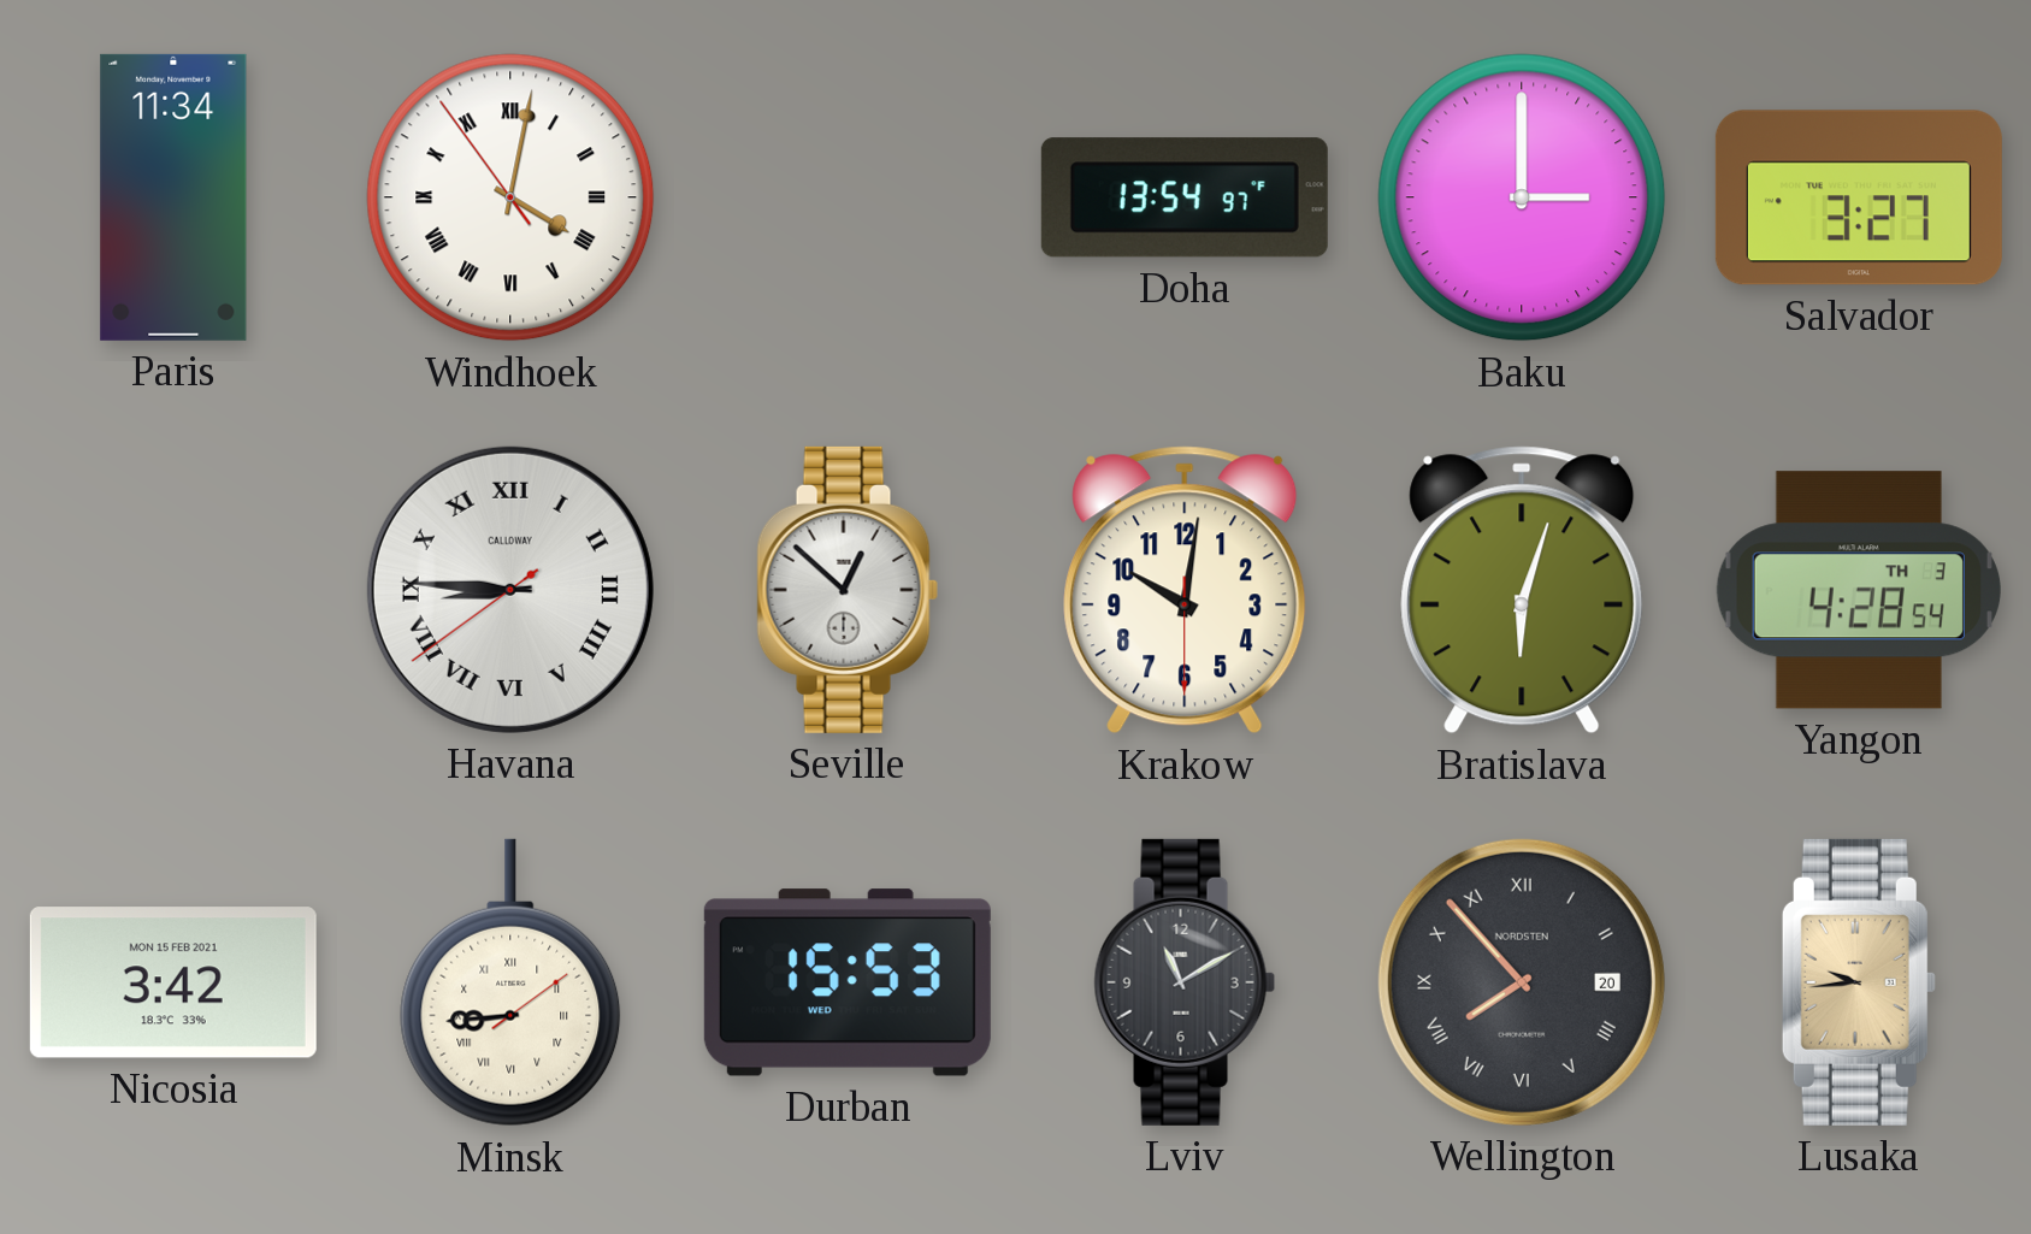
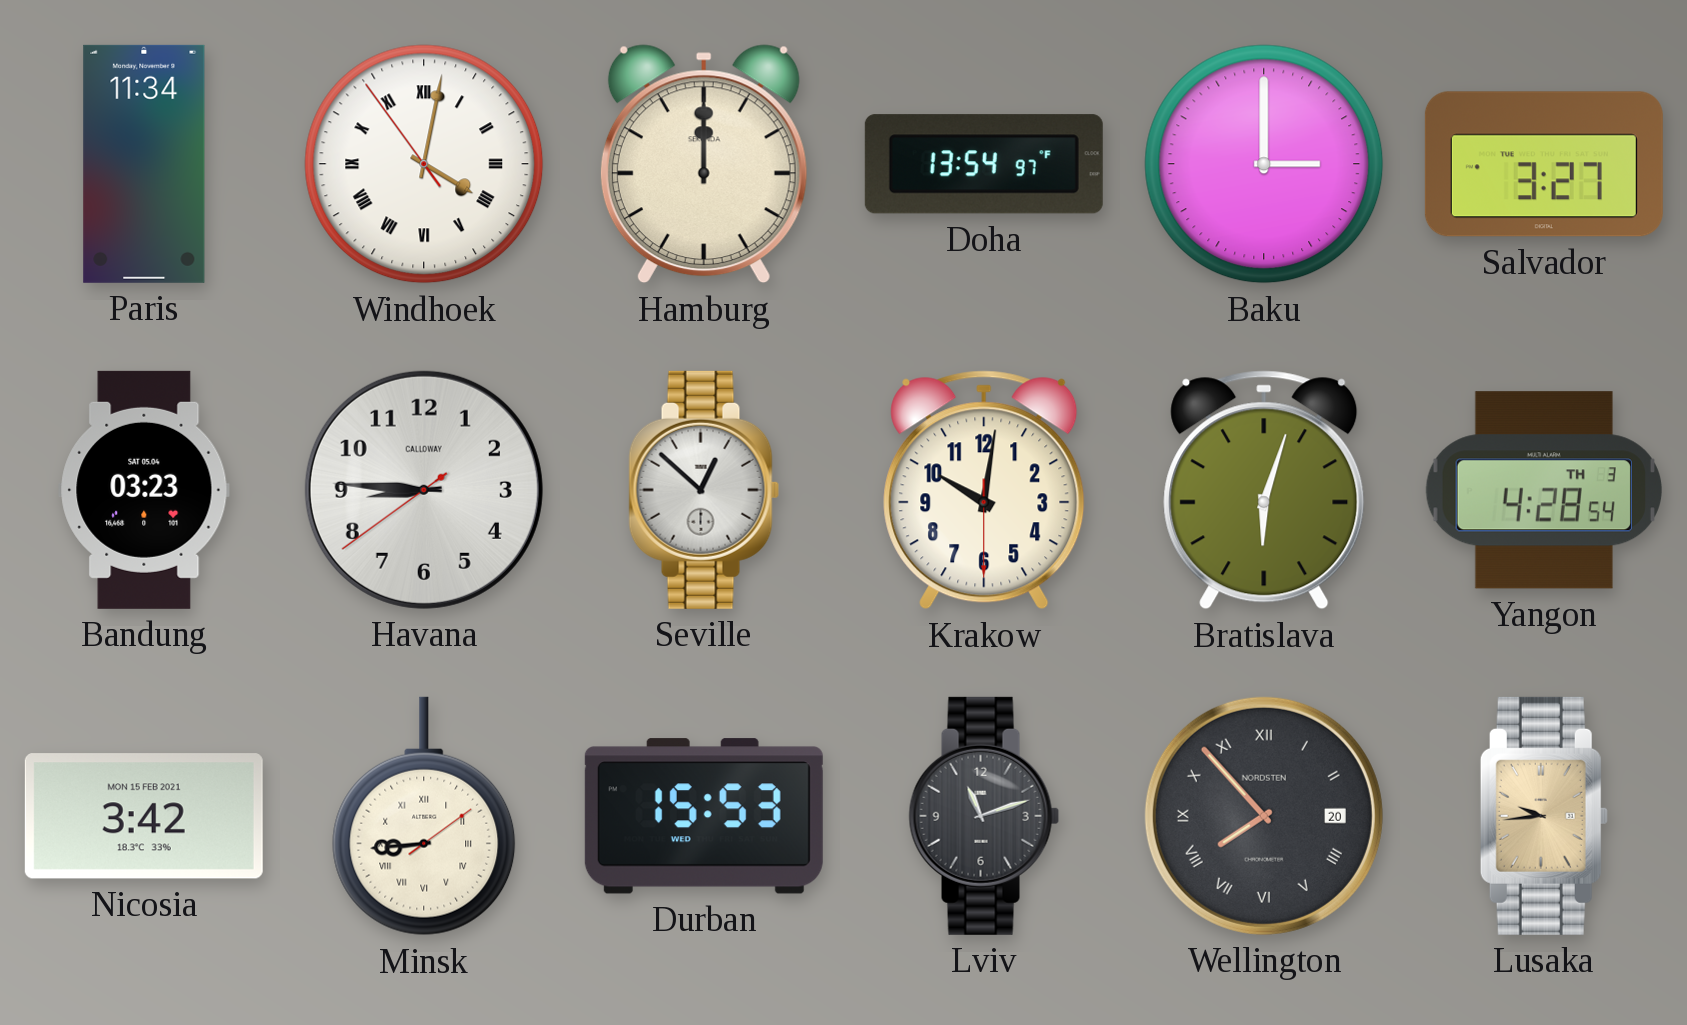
Hamburg: none -> 12:00
Bandung: none -> 03:23
Havana numerals: Roman -> Arabic
Lviv: 11:10 -> 11:12
